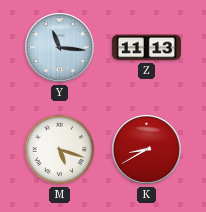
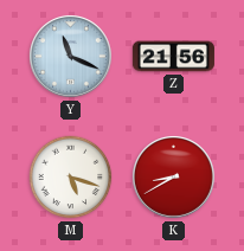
Y: 11:16 -> 11:19
Z: 11:13 -> 21:56
